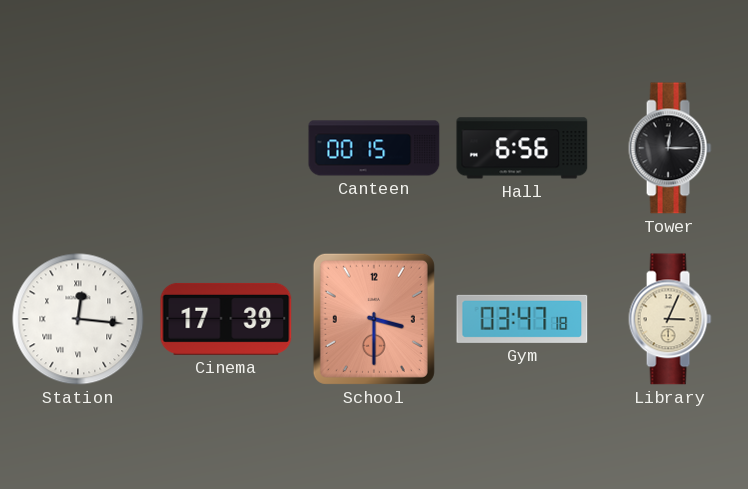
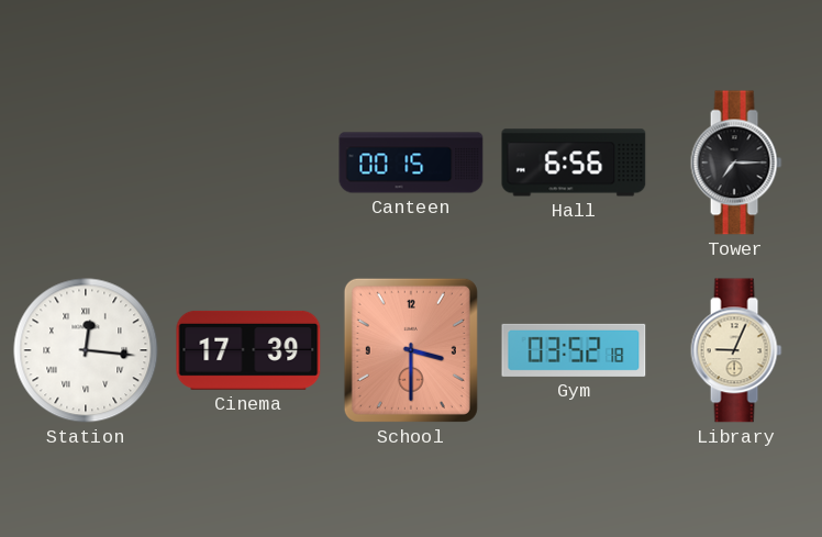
Tower: 12:15 -> 7:15
Gym: 03:47 -> 03:52
Library: 3:04 -> 9:04
